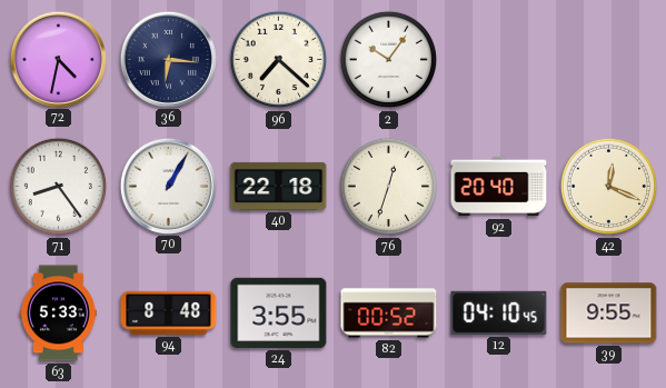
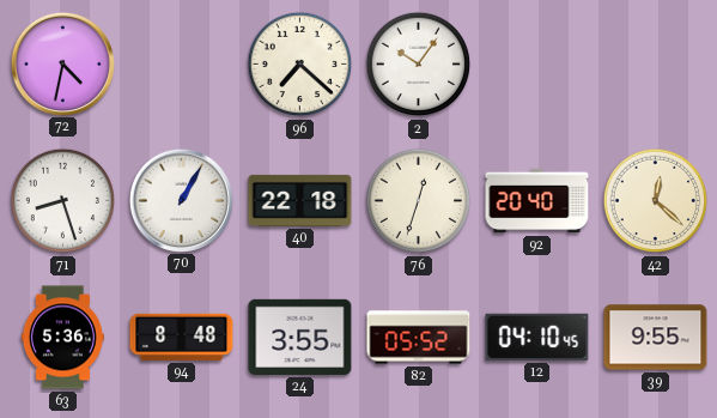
36: 6:16 -> none
71: 8:24 -> 8:27
42: 12:19 -> 12:22
63: 5:33 -> 5:36
82: 00:52 -> 05:52
